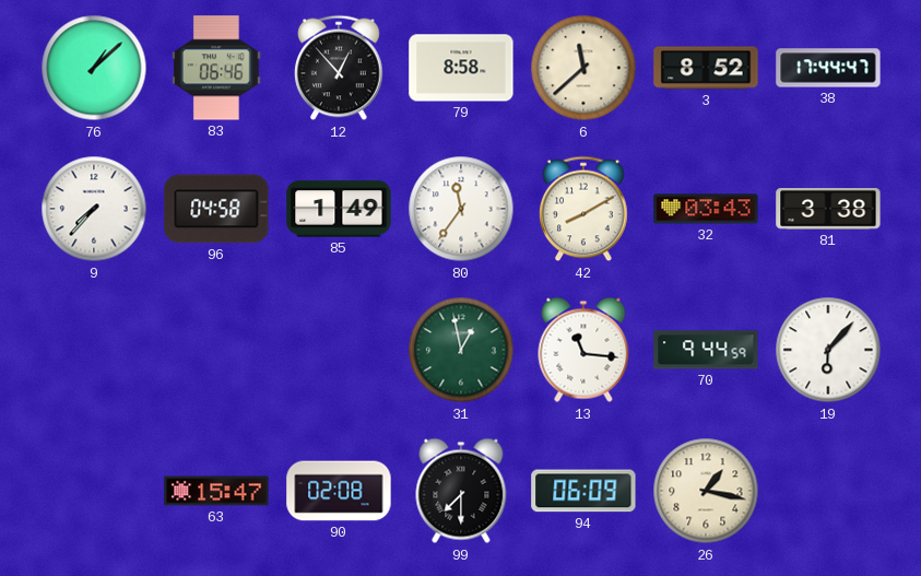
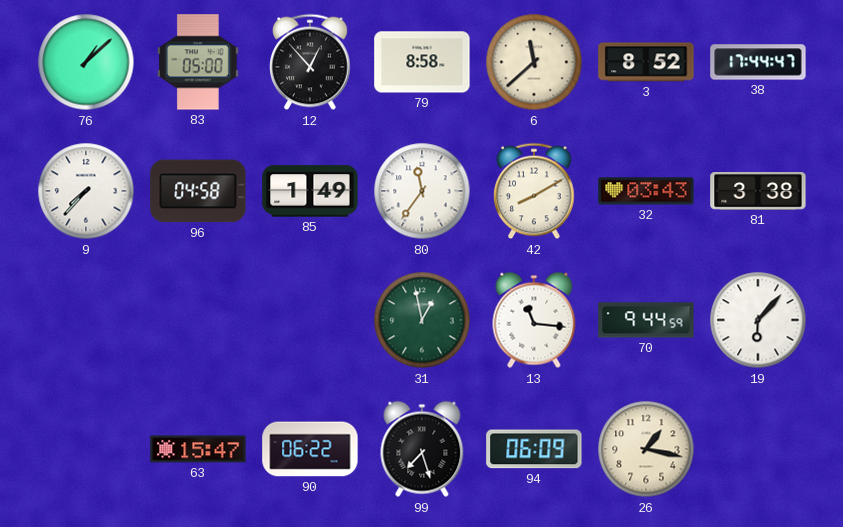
83: 06:46 -> 05:00
90: 02:08 -> 06:22
99: 7:30 -> 7:27
